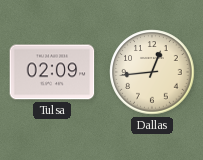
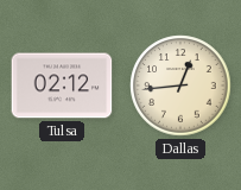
Tulsa: 02:09 -> 02:12
